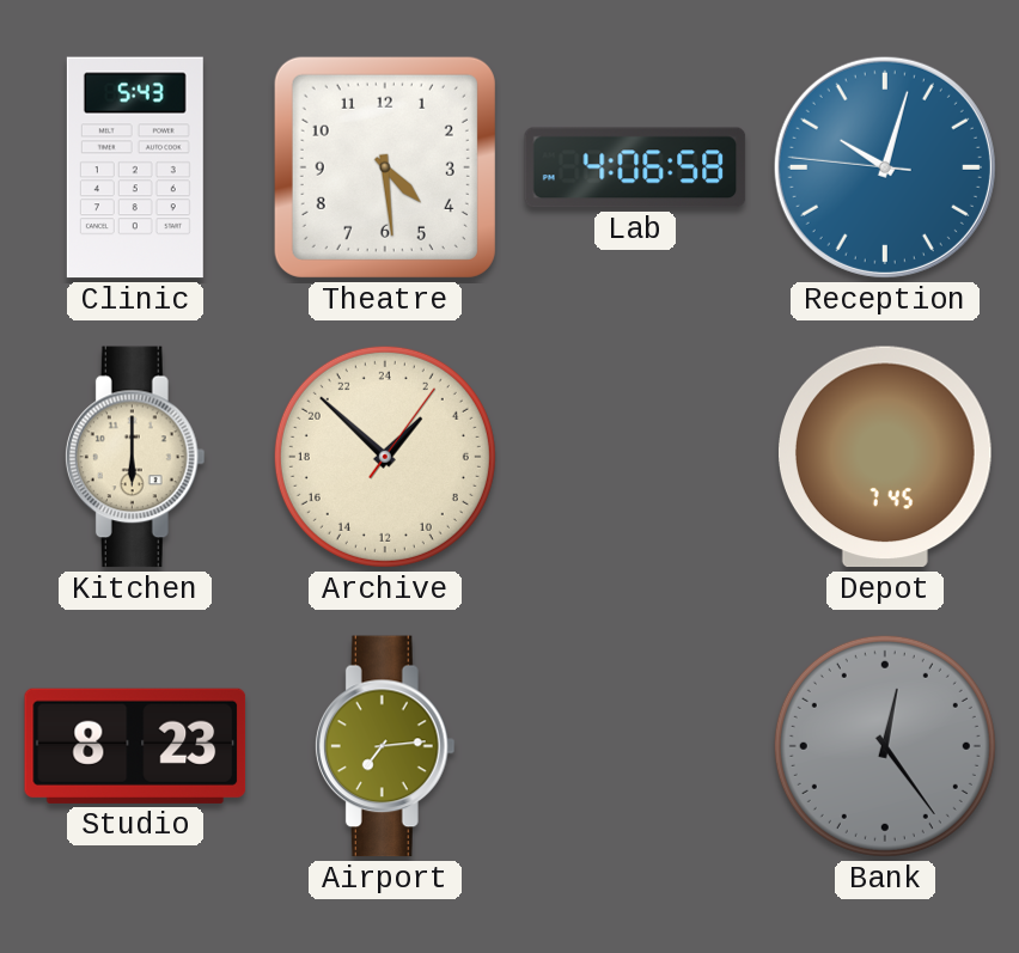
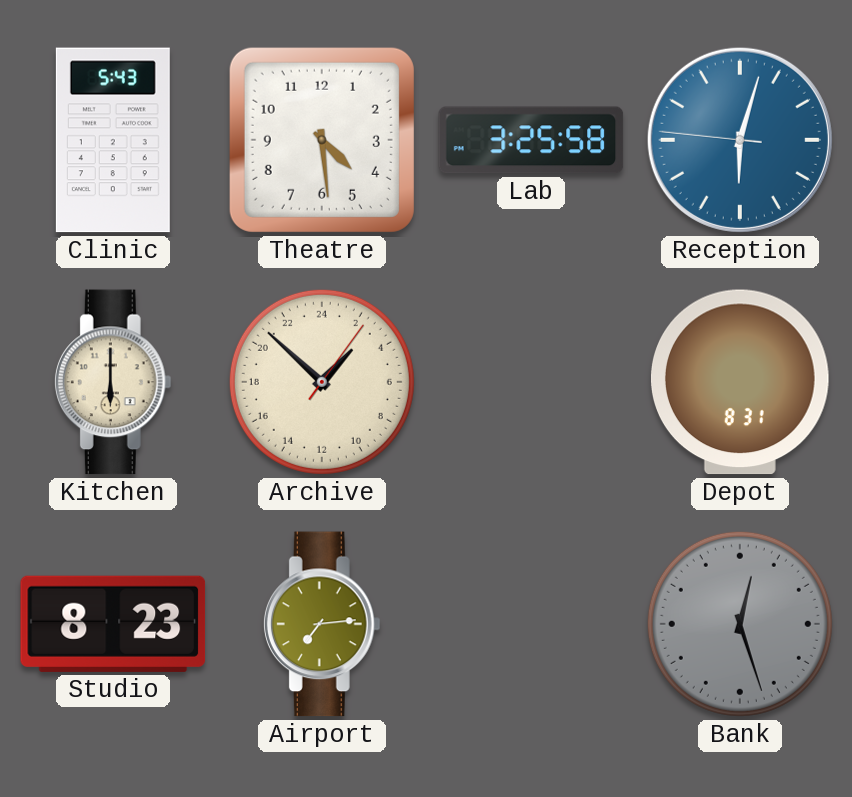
Lab: 4:06 -> 3:25
Reception: 10:02 -> 6:02
Depot: 7:45 -> 8:31
Bank: 12:24 -> 12:27
